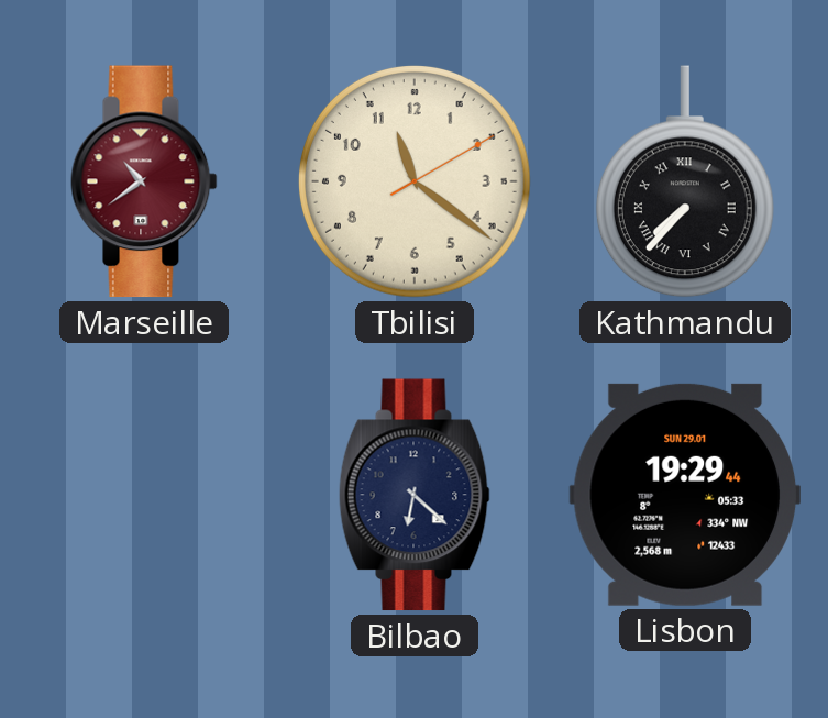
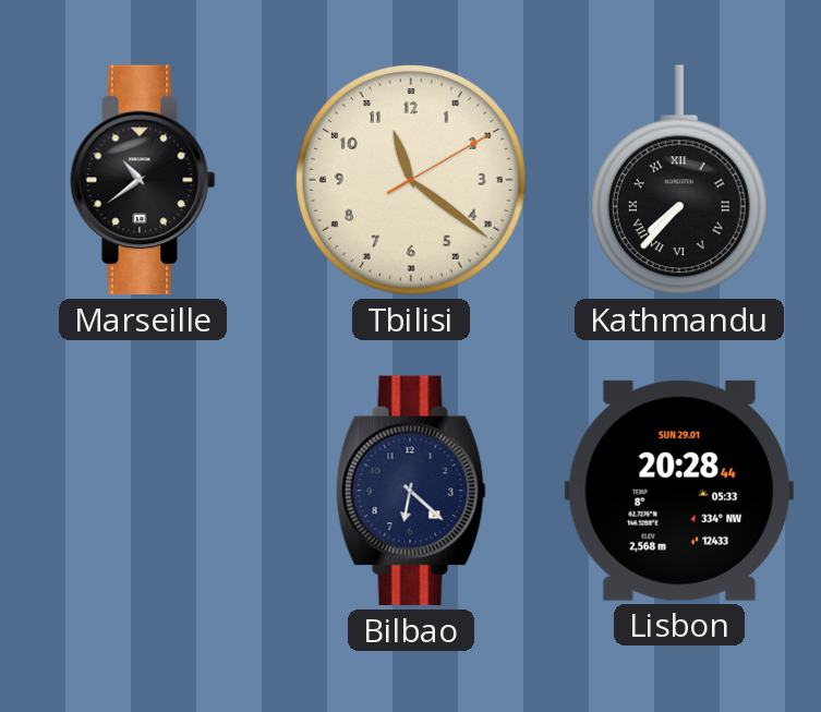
Marseille dial: burgundy -> black
Lisbon: 19:29 -> 20:28
